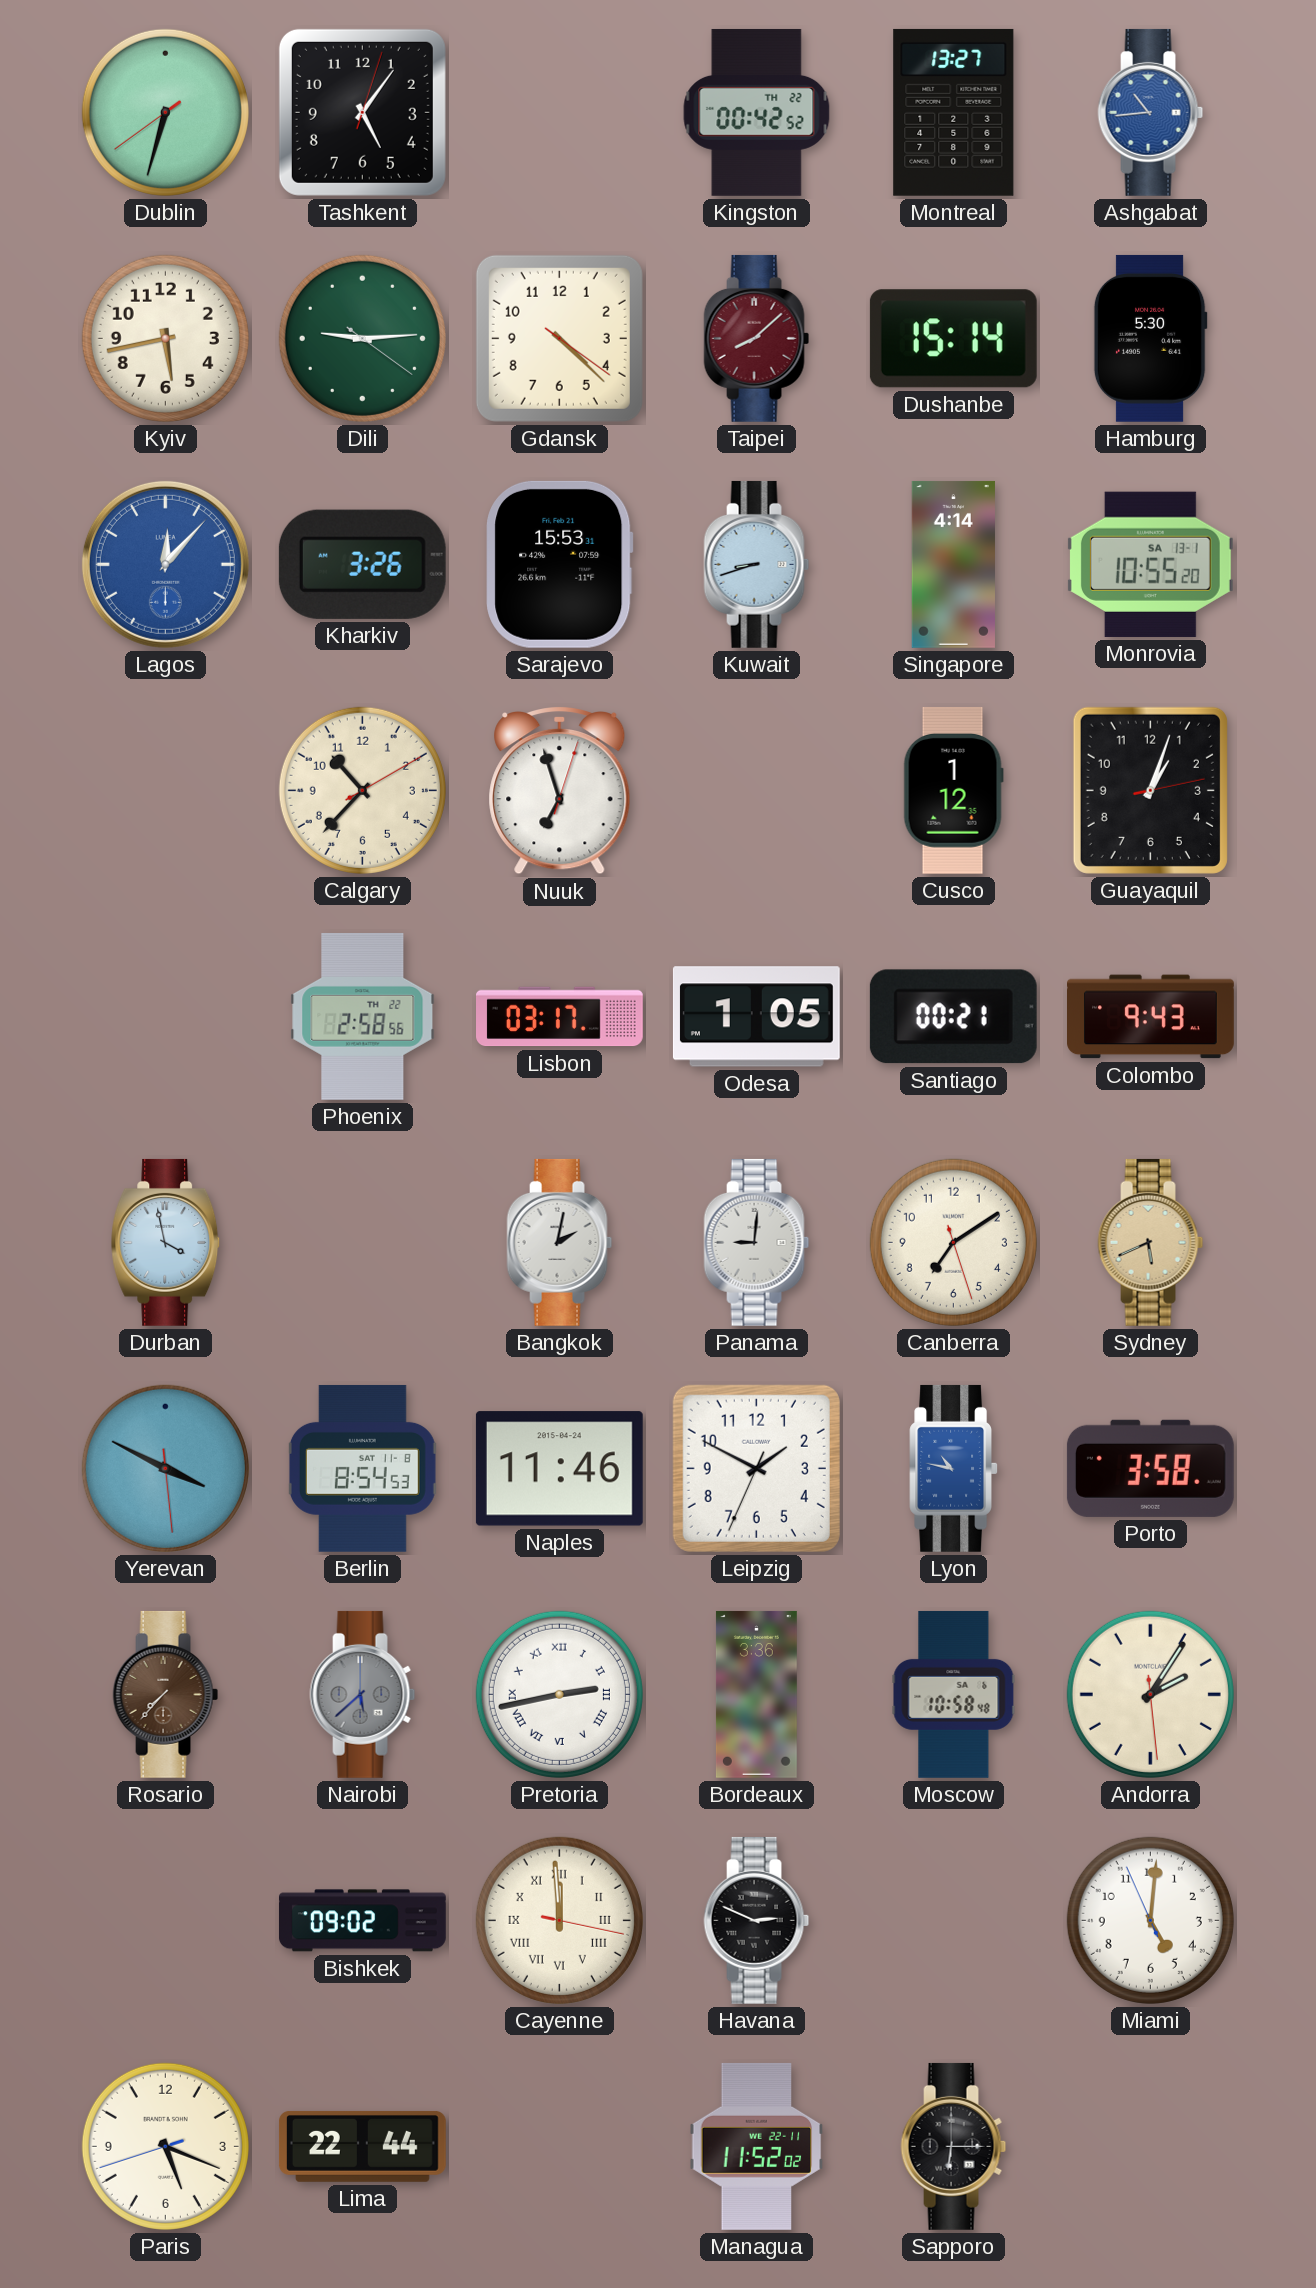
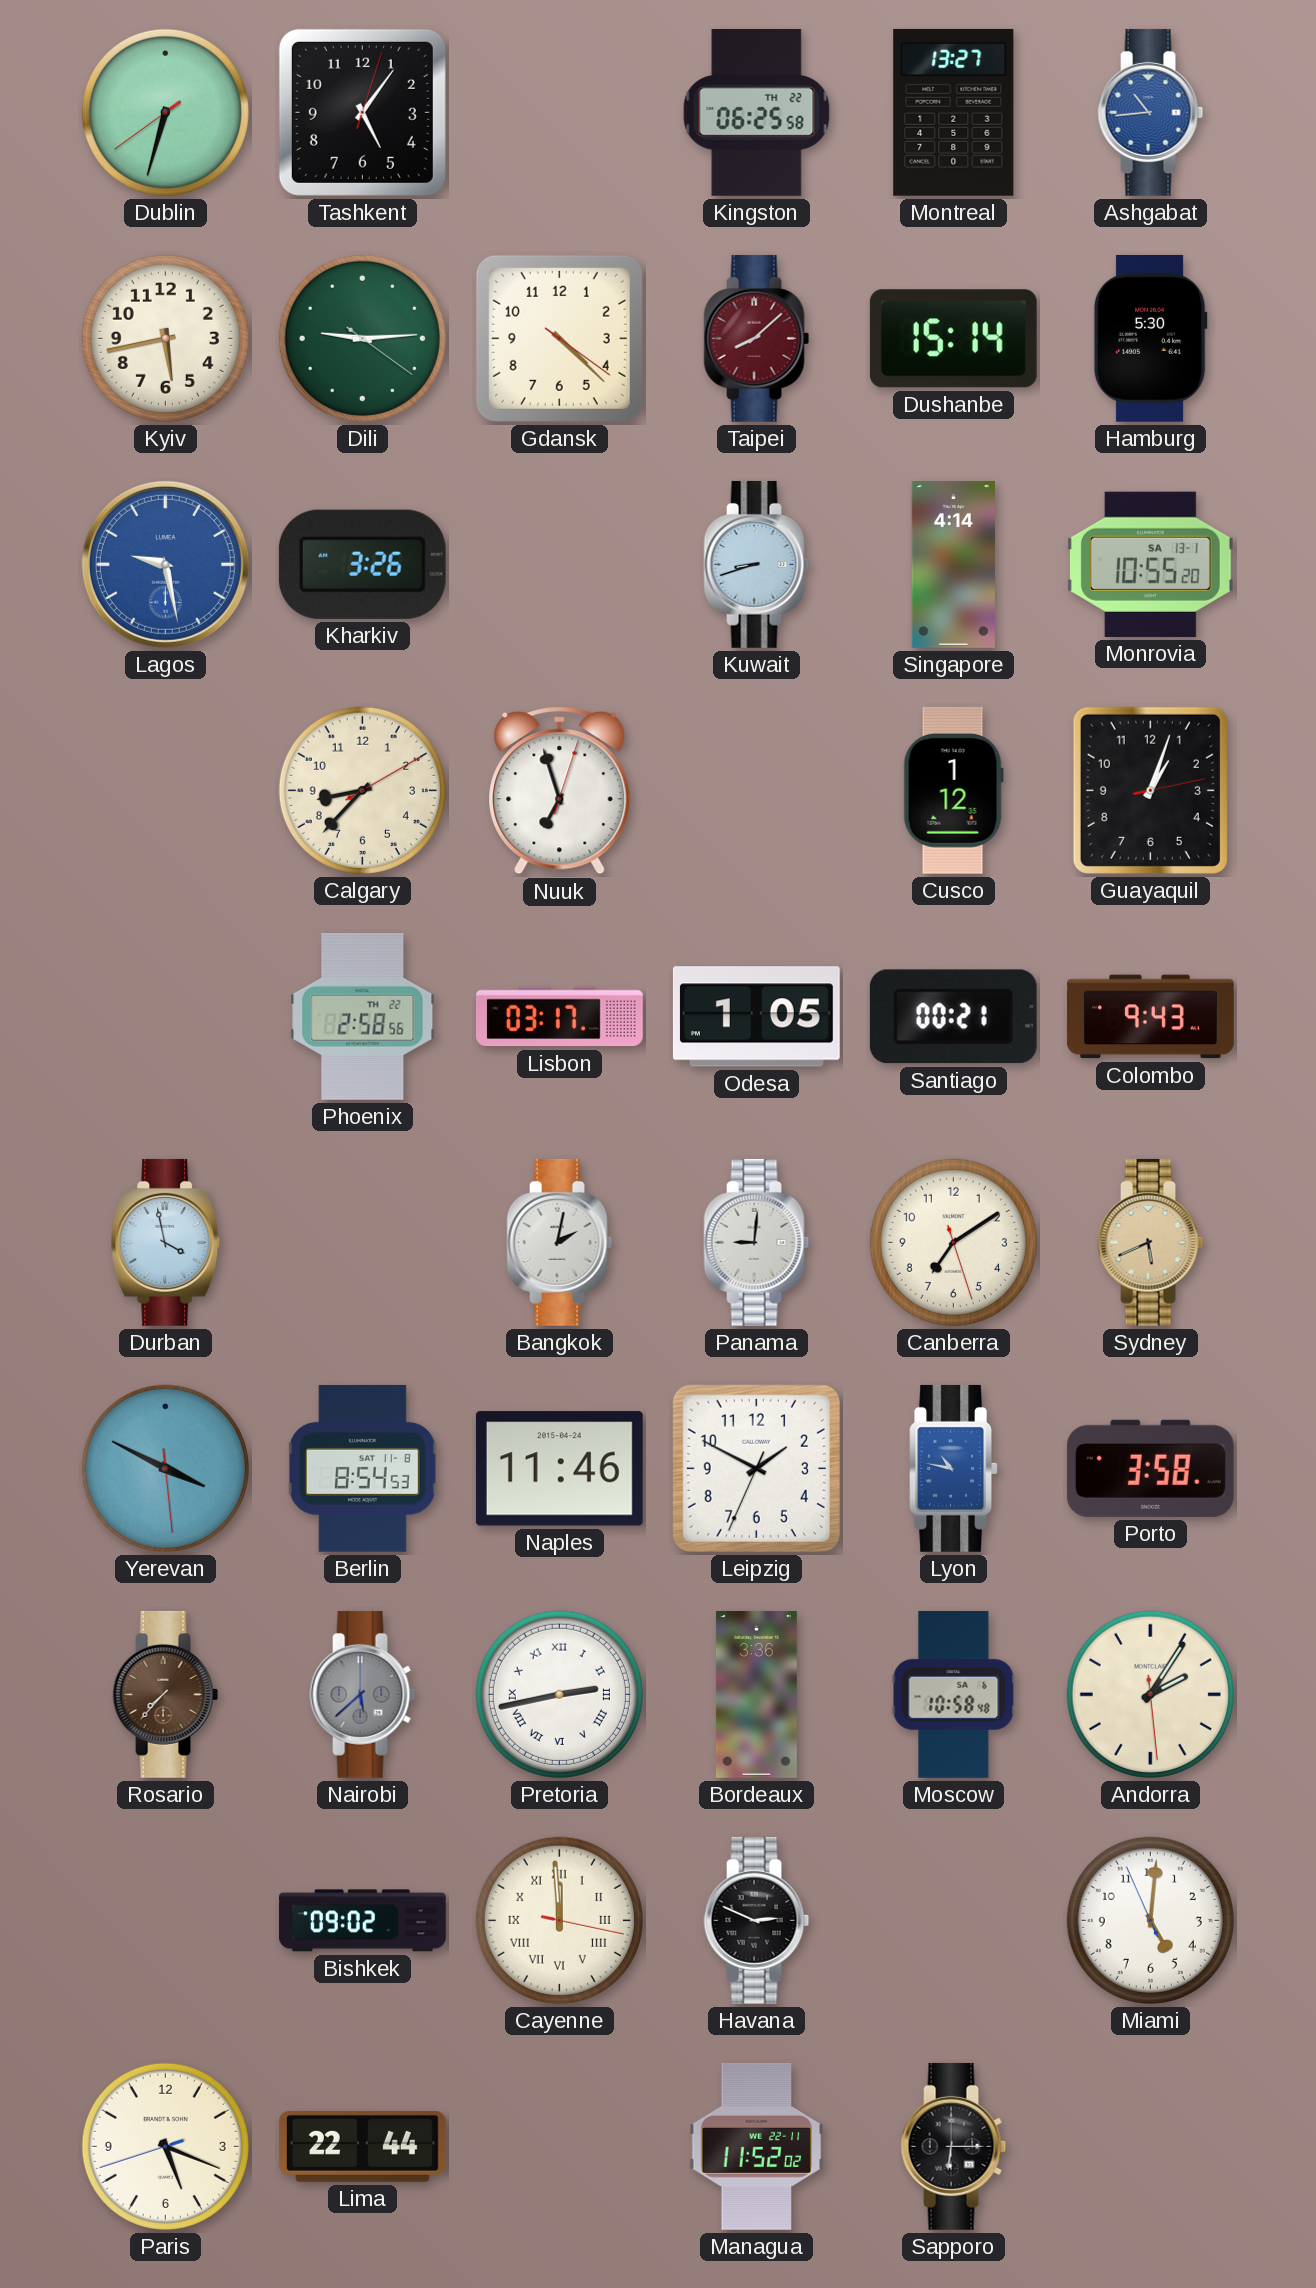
Kingston: 00:42 -> 06:25
Lagos: 12:07 -> 9:28
Sarajevo: 15:53 -> none
Calgary: 10:37 -> 8:37
